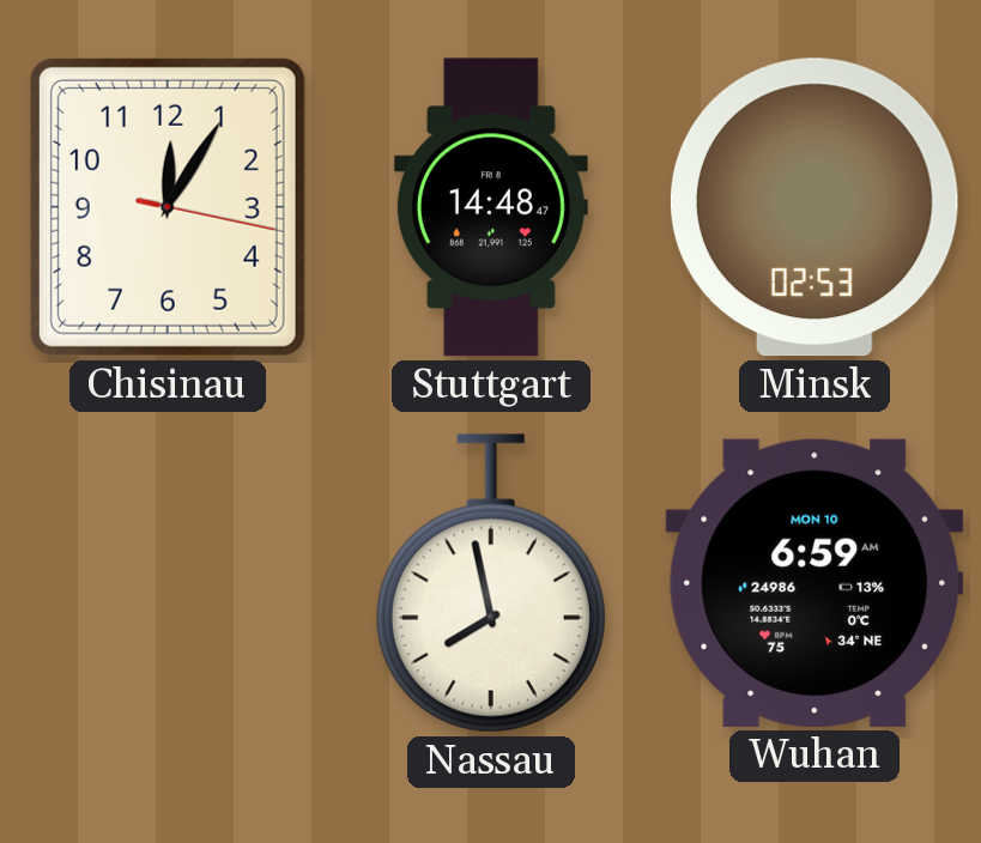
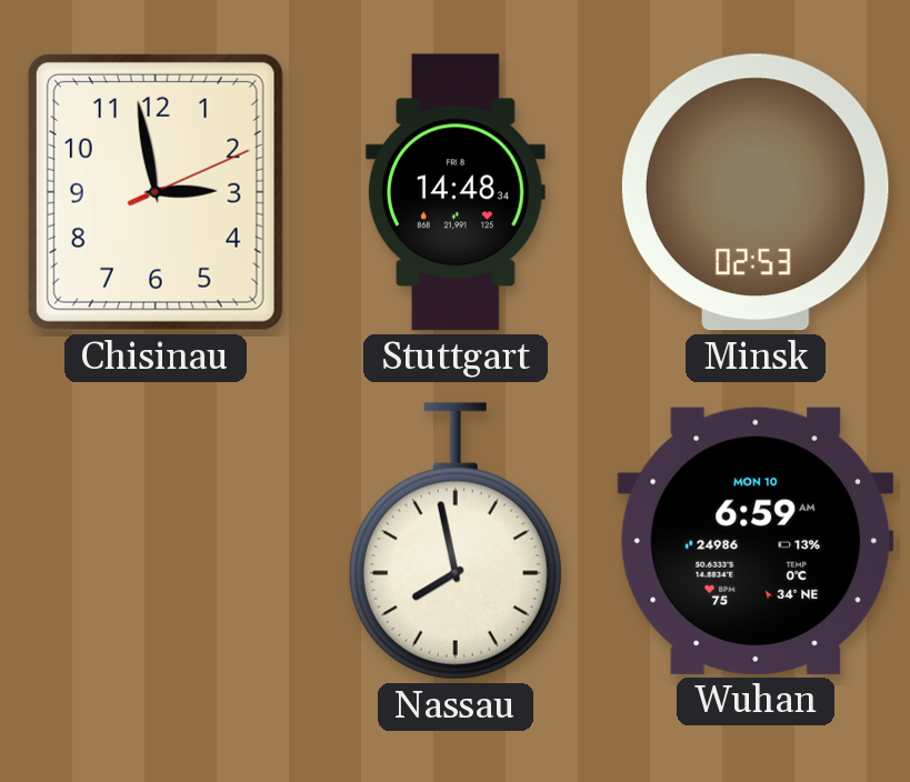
Chisinau: 12:05 -> 2:58
Stuttgart: 14:48:47 -> 14:48:34
